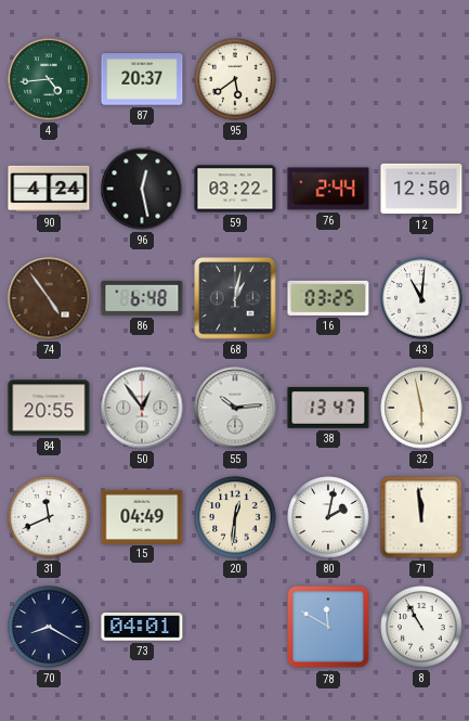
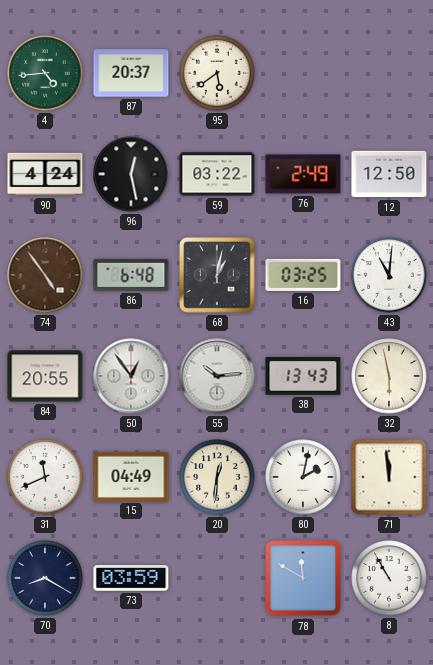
76: 2:44 -> 2:49
38: 13:47 -> 13:43
73: 04:01 -> 03:59
